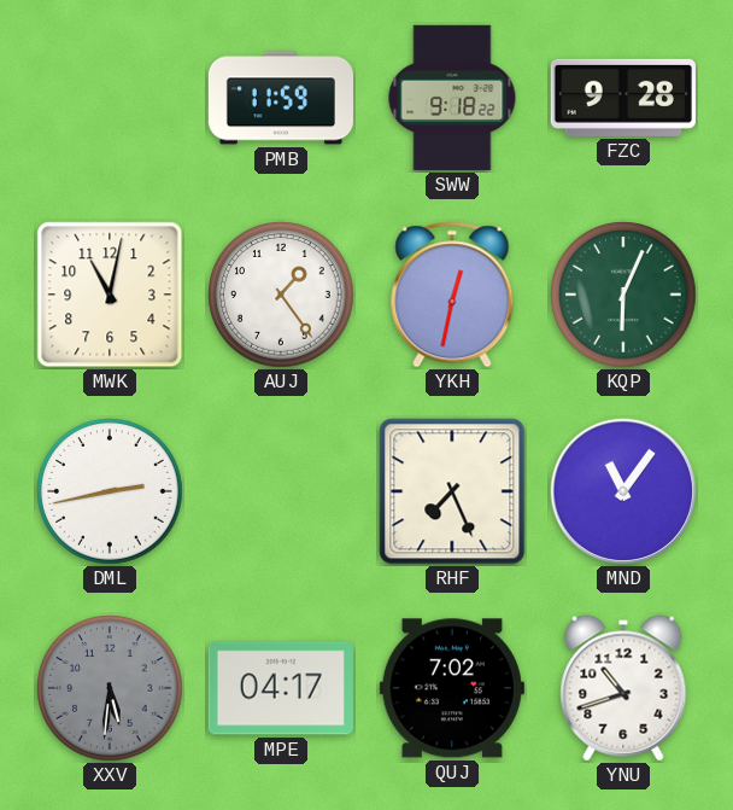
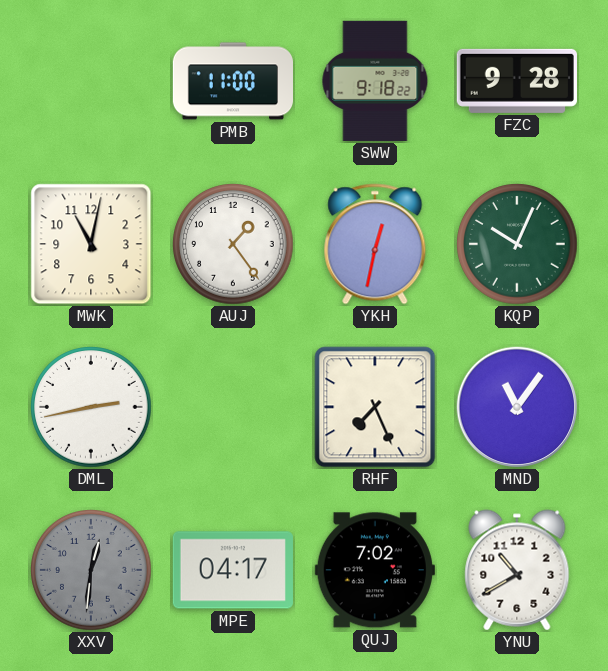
PMB: 11:59 -> 11:00
KQP: 6:04 -> 10:04
XXV: 5:31 -> 12:31
YNU: 10:42 -> 10:40
